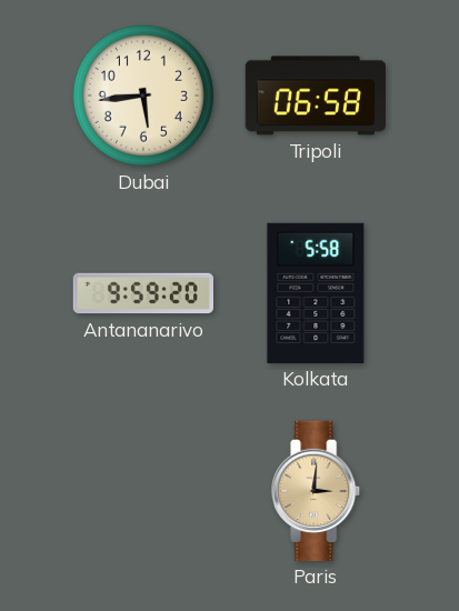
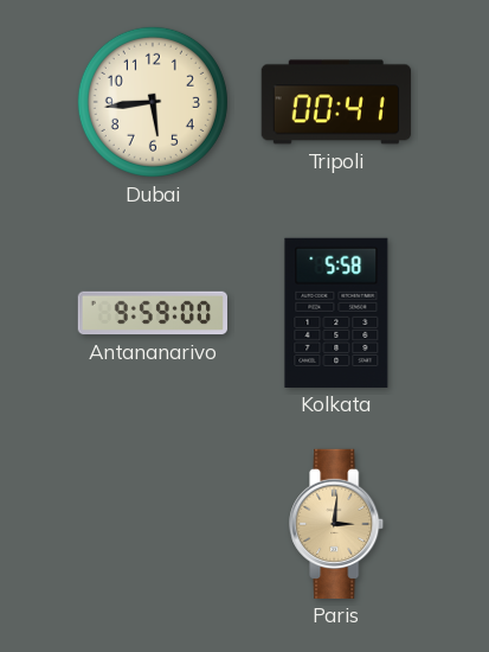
Tripoli: 06:58 -> 00:41
Antananarivo: 9:59:20 -> 9:59:00
